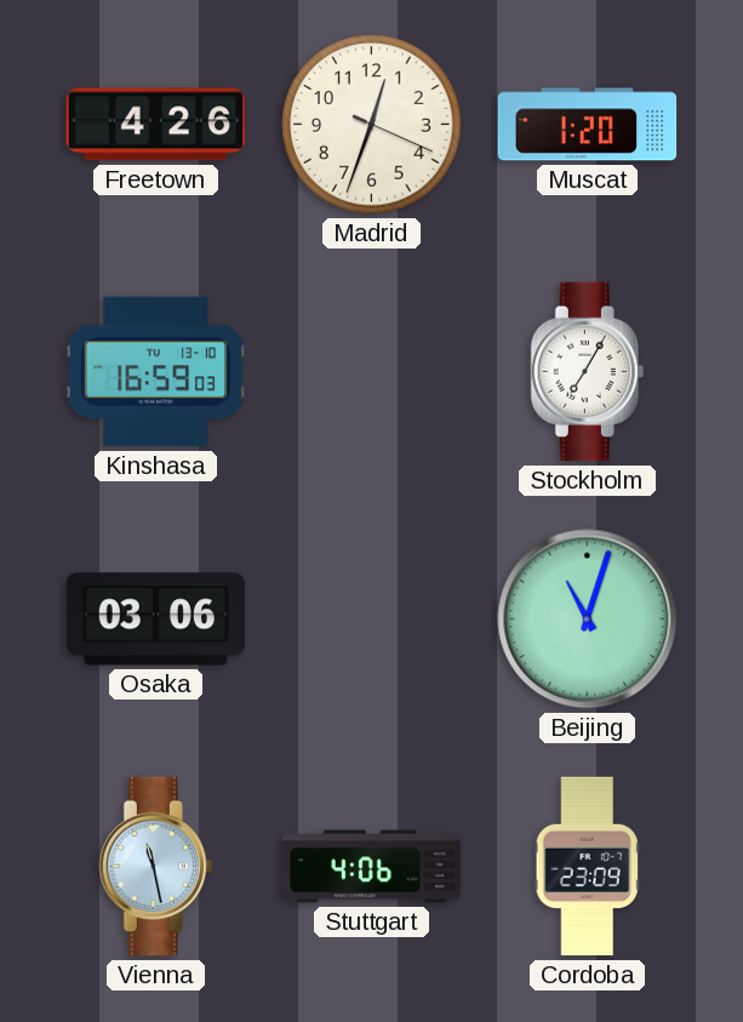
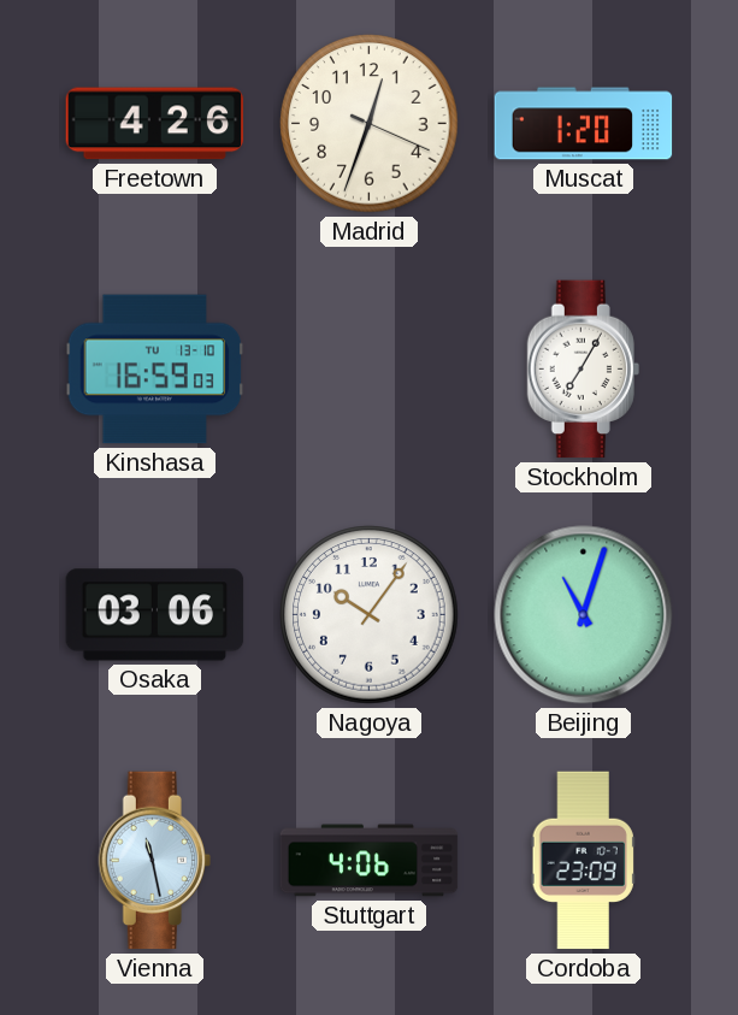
Nagoya: none -> 10:06
